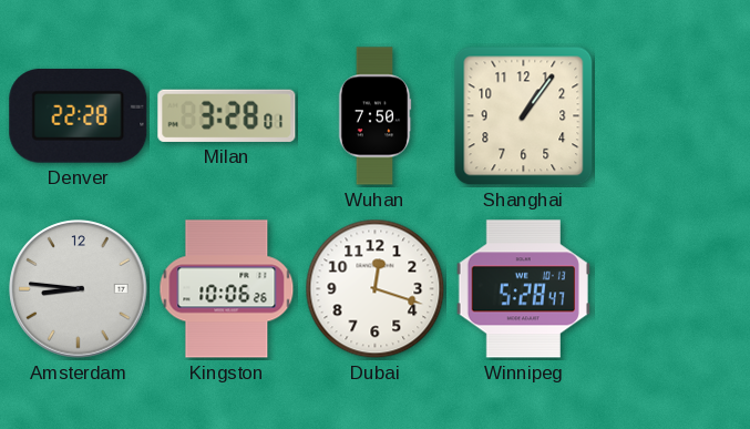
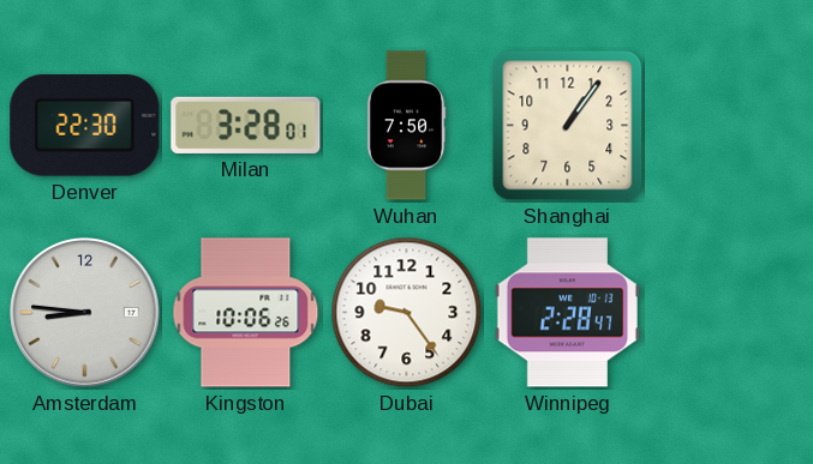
Denver: 22:28 -> 22:30
Dubai: 12:18 -> 9:24
Winnipeg: 5:28 -> 2:28
